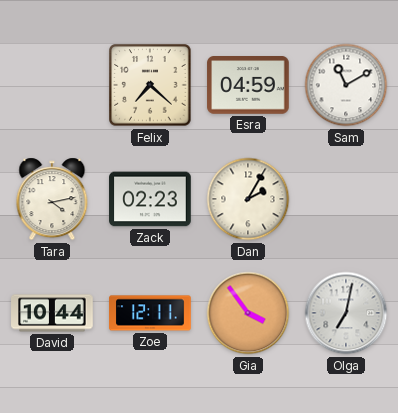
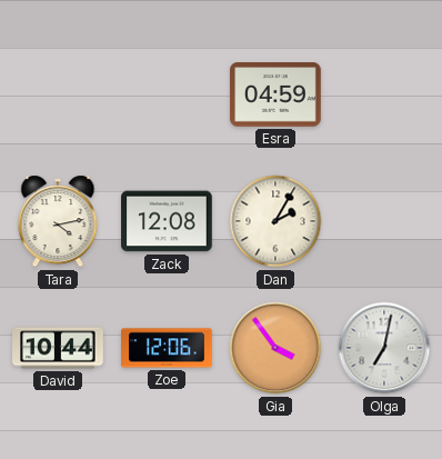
Felix: 7:22 -> none
Sam: 11:10 -> none
Zack: 02:23 -> 12:08
Zoe: 12:11 -> 12:06
